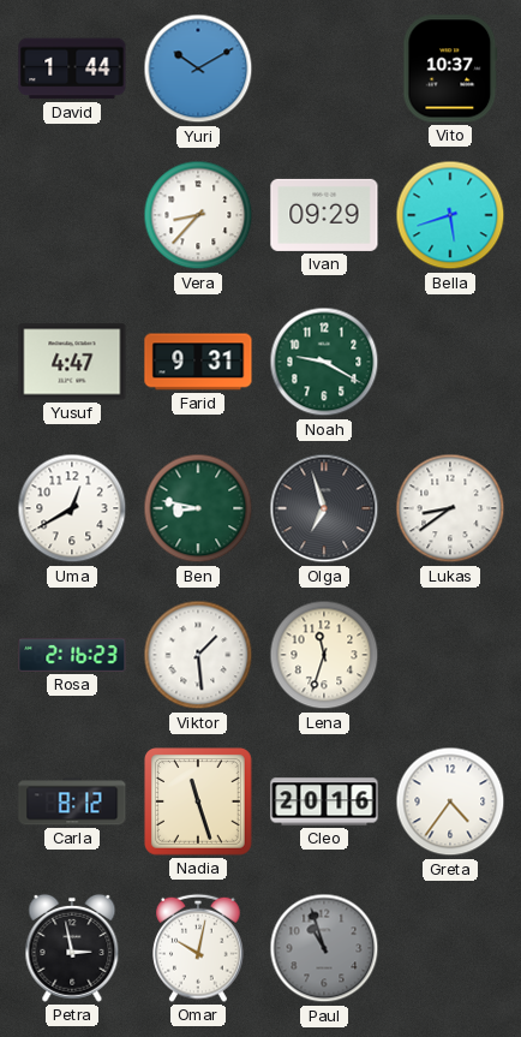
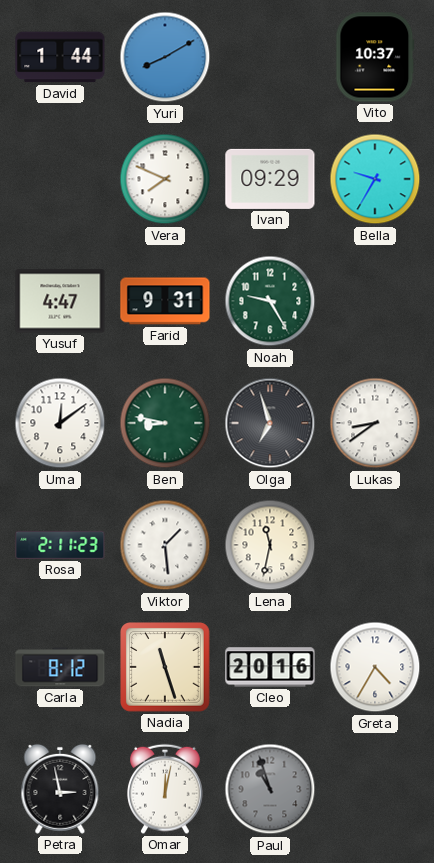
Yuri: 10:10 -> 8:10
Vera: 8:37 -> 7:49
Bella: 5:42 -> 9:35
Noah: 9:20 -> 9:25
Uma: 12:40 -> 12:09
Rosa: 2:16 -> 2:11
Lena: 11:33 -> 11:32
Greta: 4:36 -> 4:35
Omar: 10:02 -> 12:02
